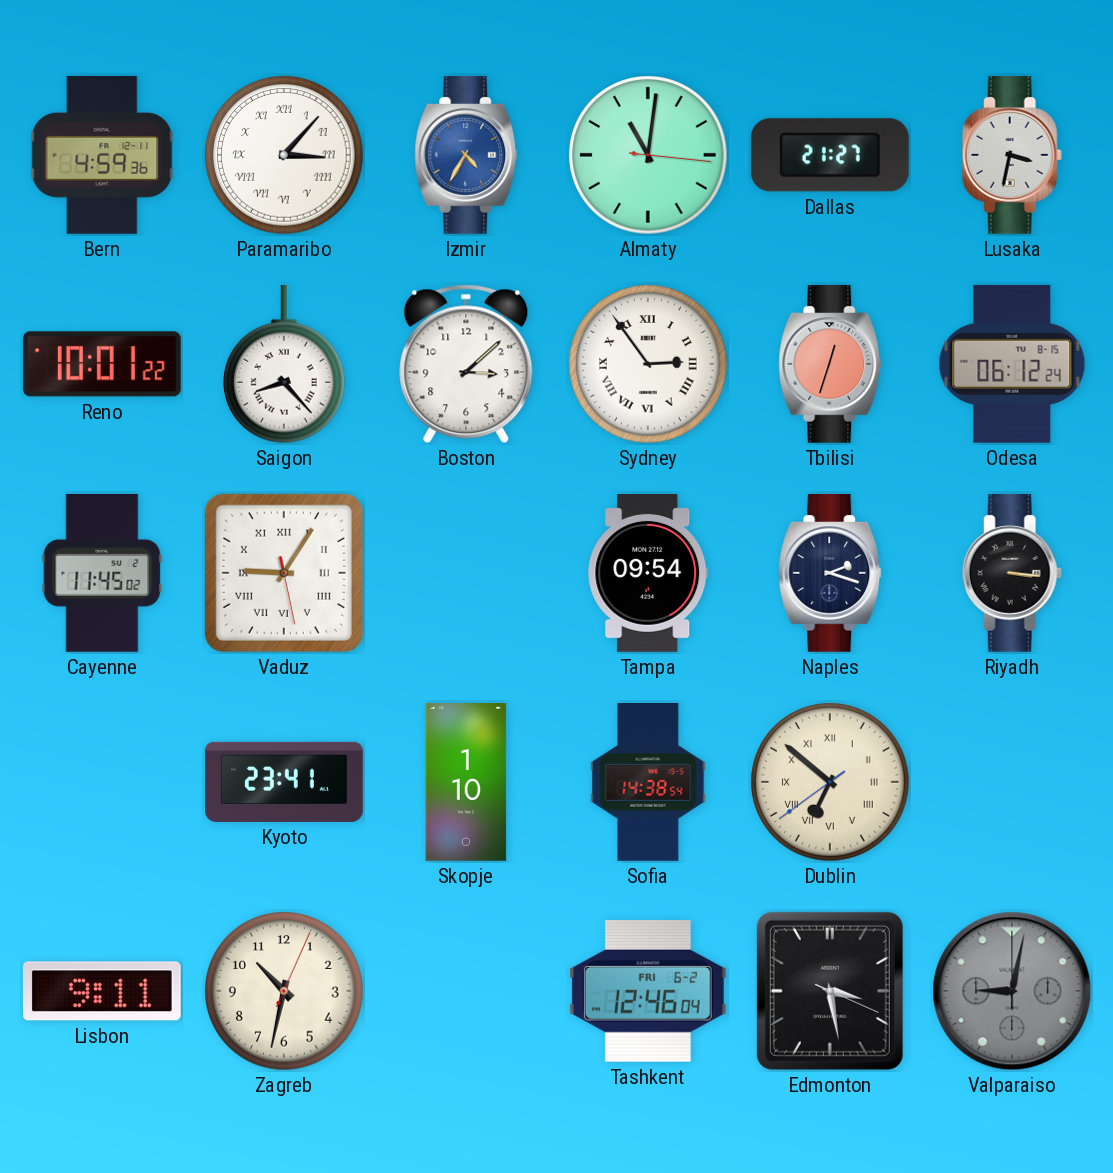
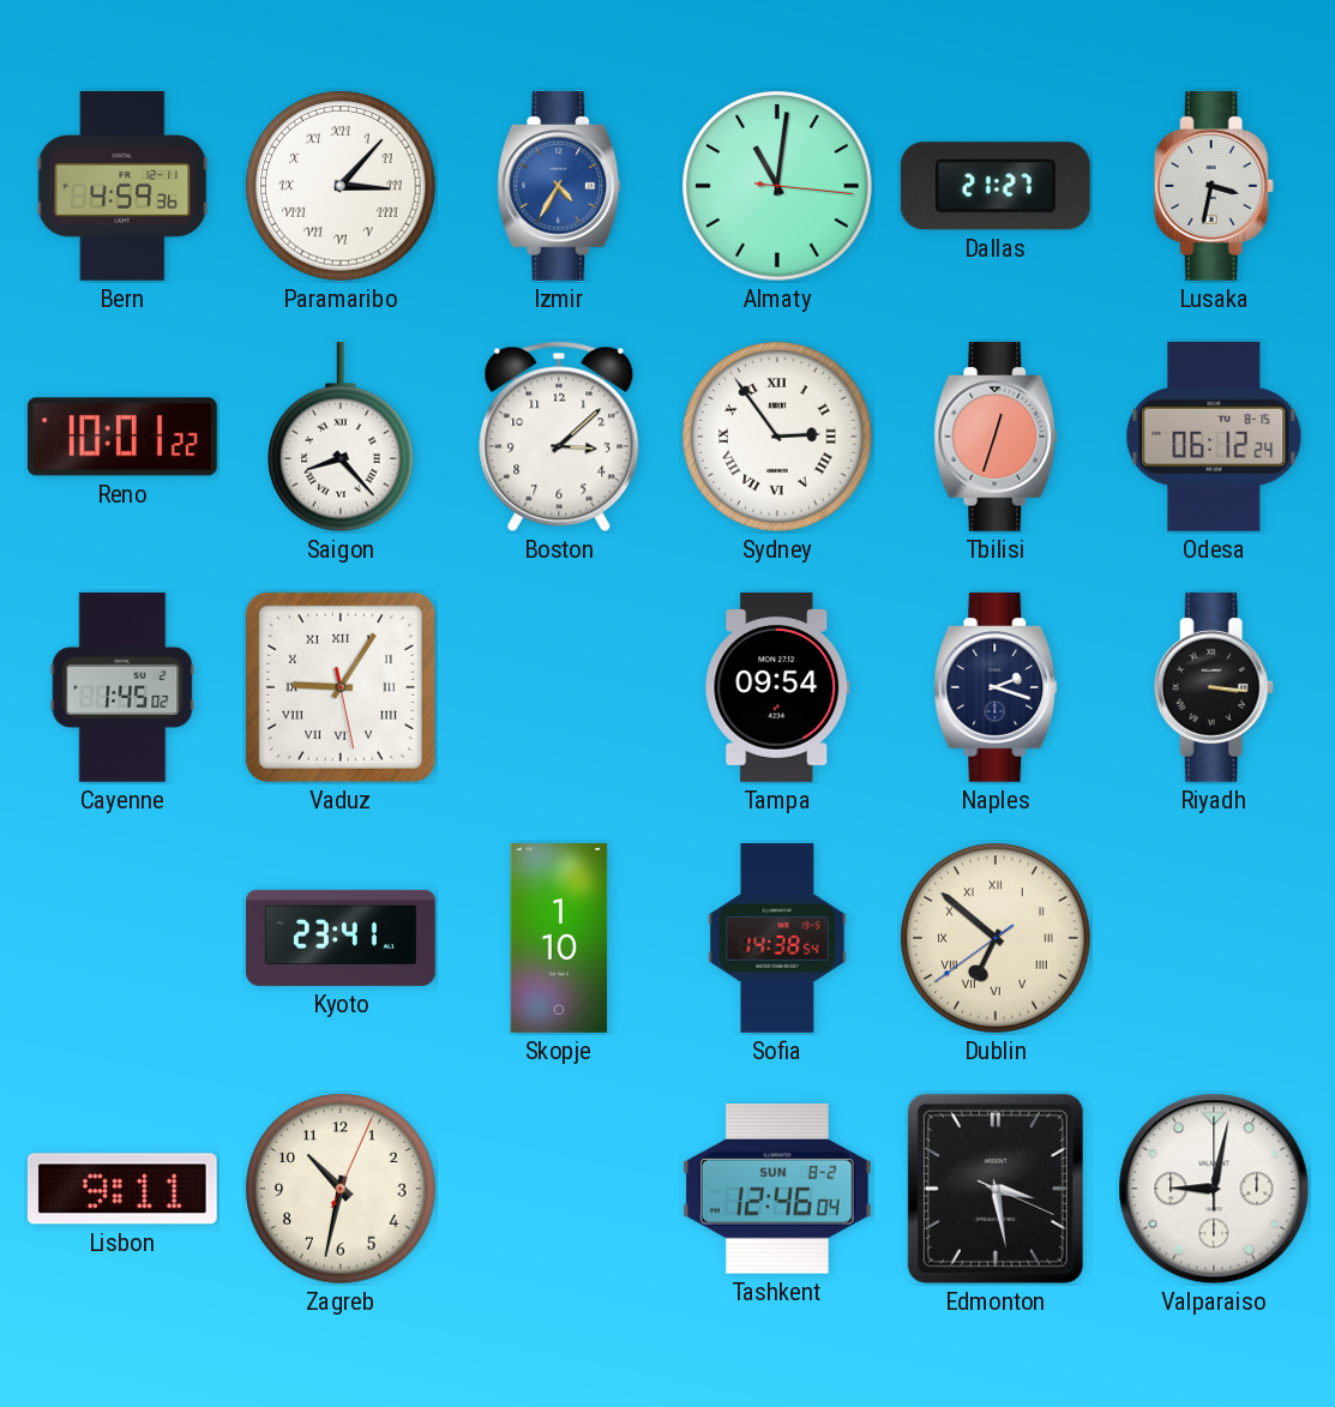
Cayenne: 11:45 -> 1:45
Tashkent date: FRI 6-2 -> SUN 8-2
Valparaiso dial: grey -> white
